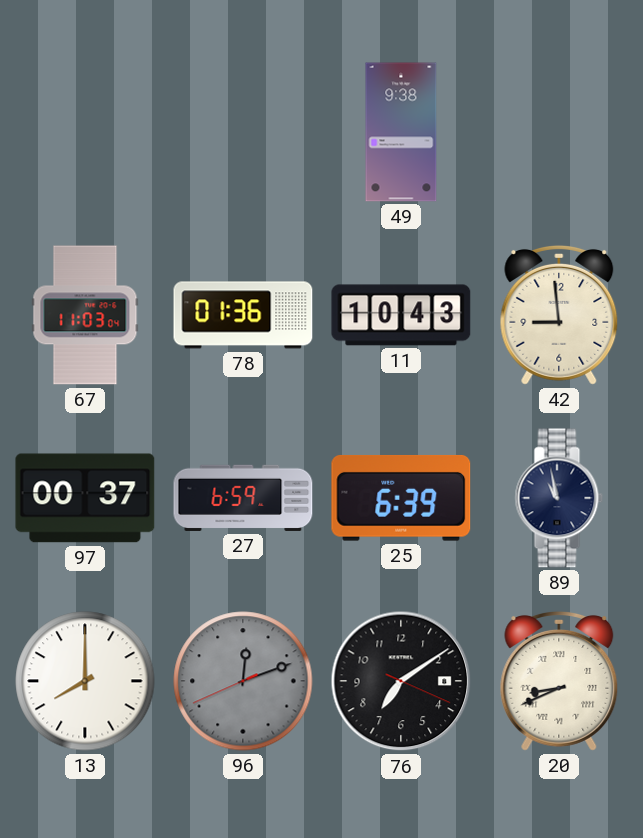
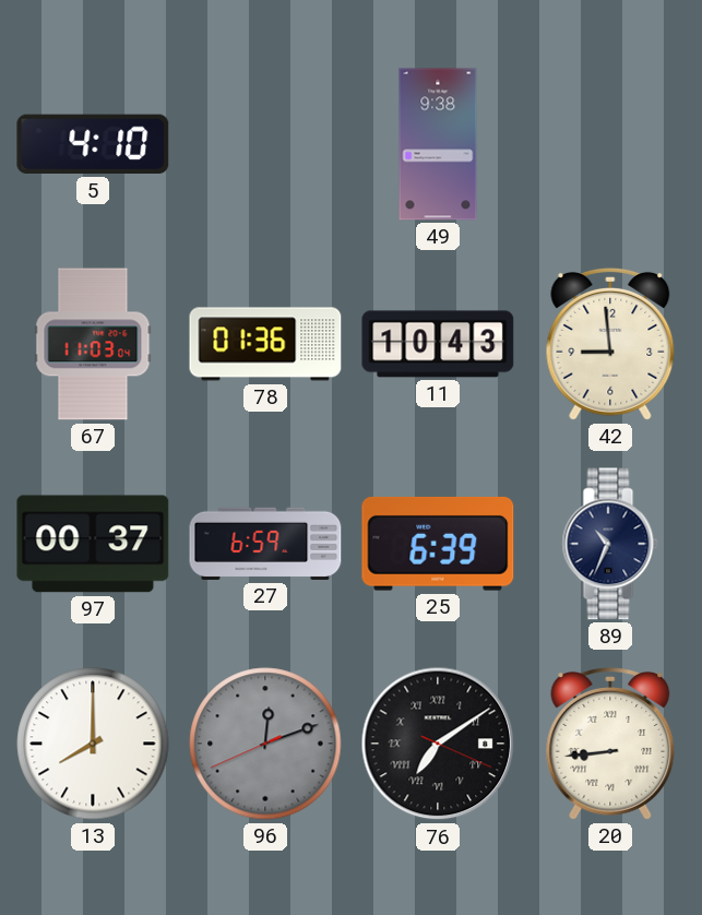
5: none -> 4:10
89: 10:58 -> 10:34
76 numerals: Arabic -> Roman
20: 8:41 -> 8:44
